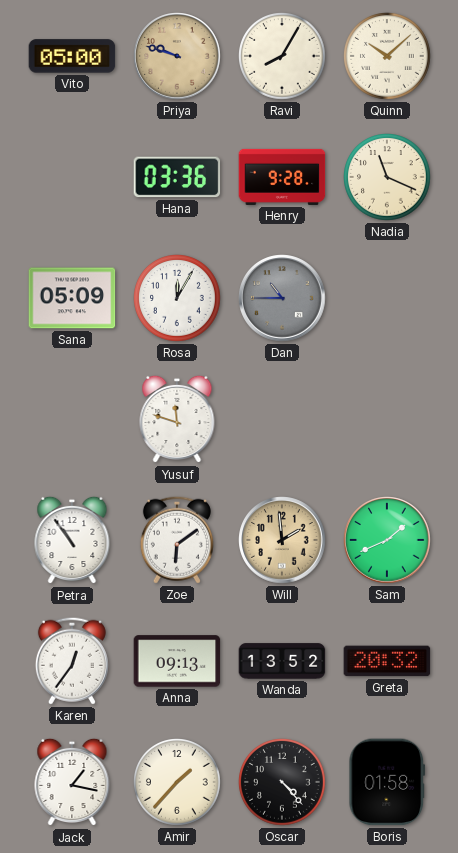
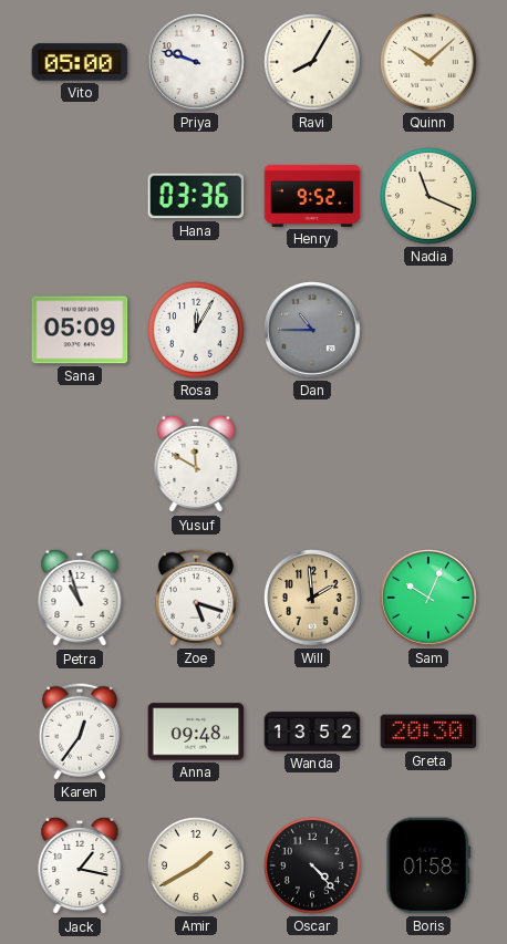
Priya dial: champagne -> white
Henry: 9:28 -> 9:52
Yusuf: 11:48 -> 11:50
Petra: 10:54 -> 10:57
Zoe: 6:09 -> 5:18
Sam: 1:41 -> 10:04
Anna: 09:13 -> 09:48
Greta: 20:32 -> 20:30
Amir: 1:37 -> 1:40
